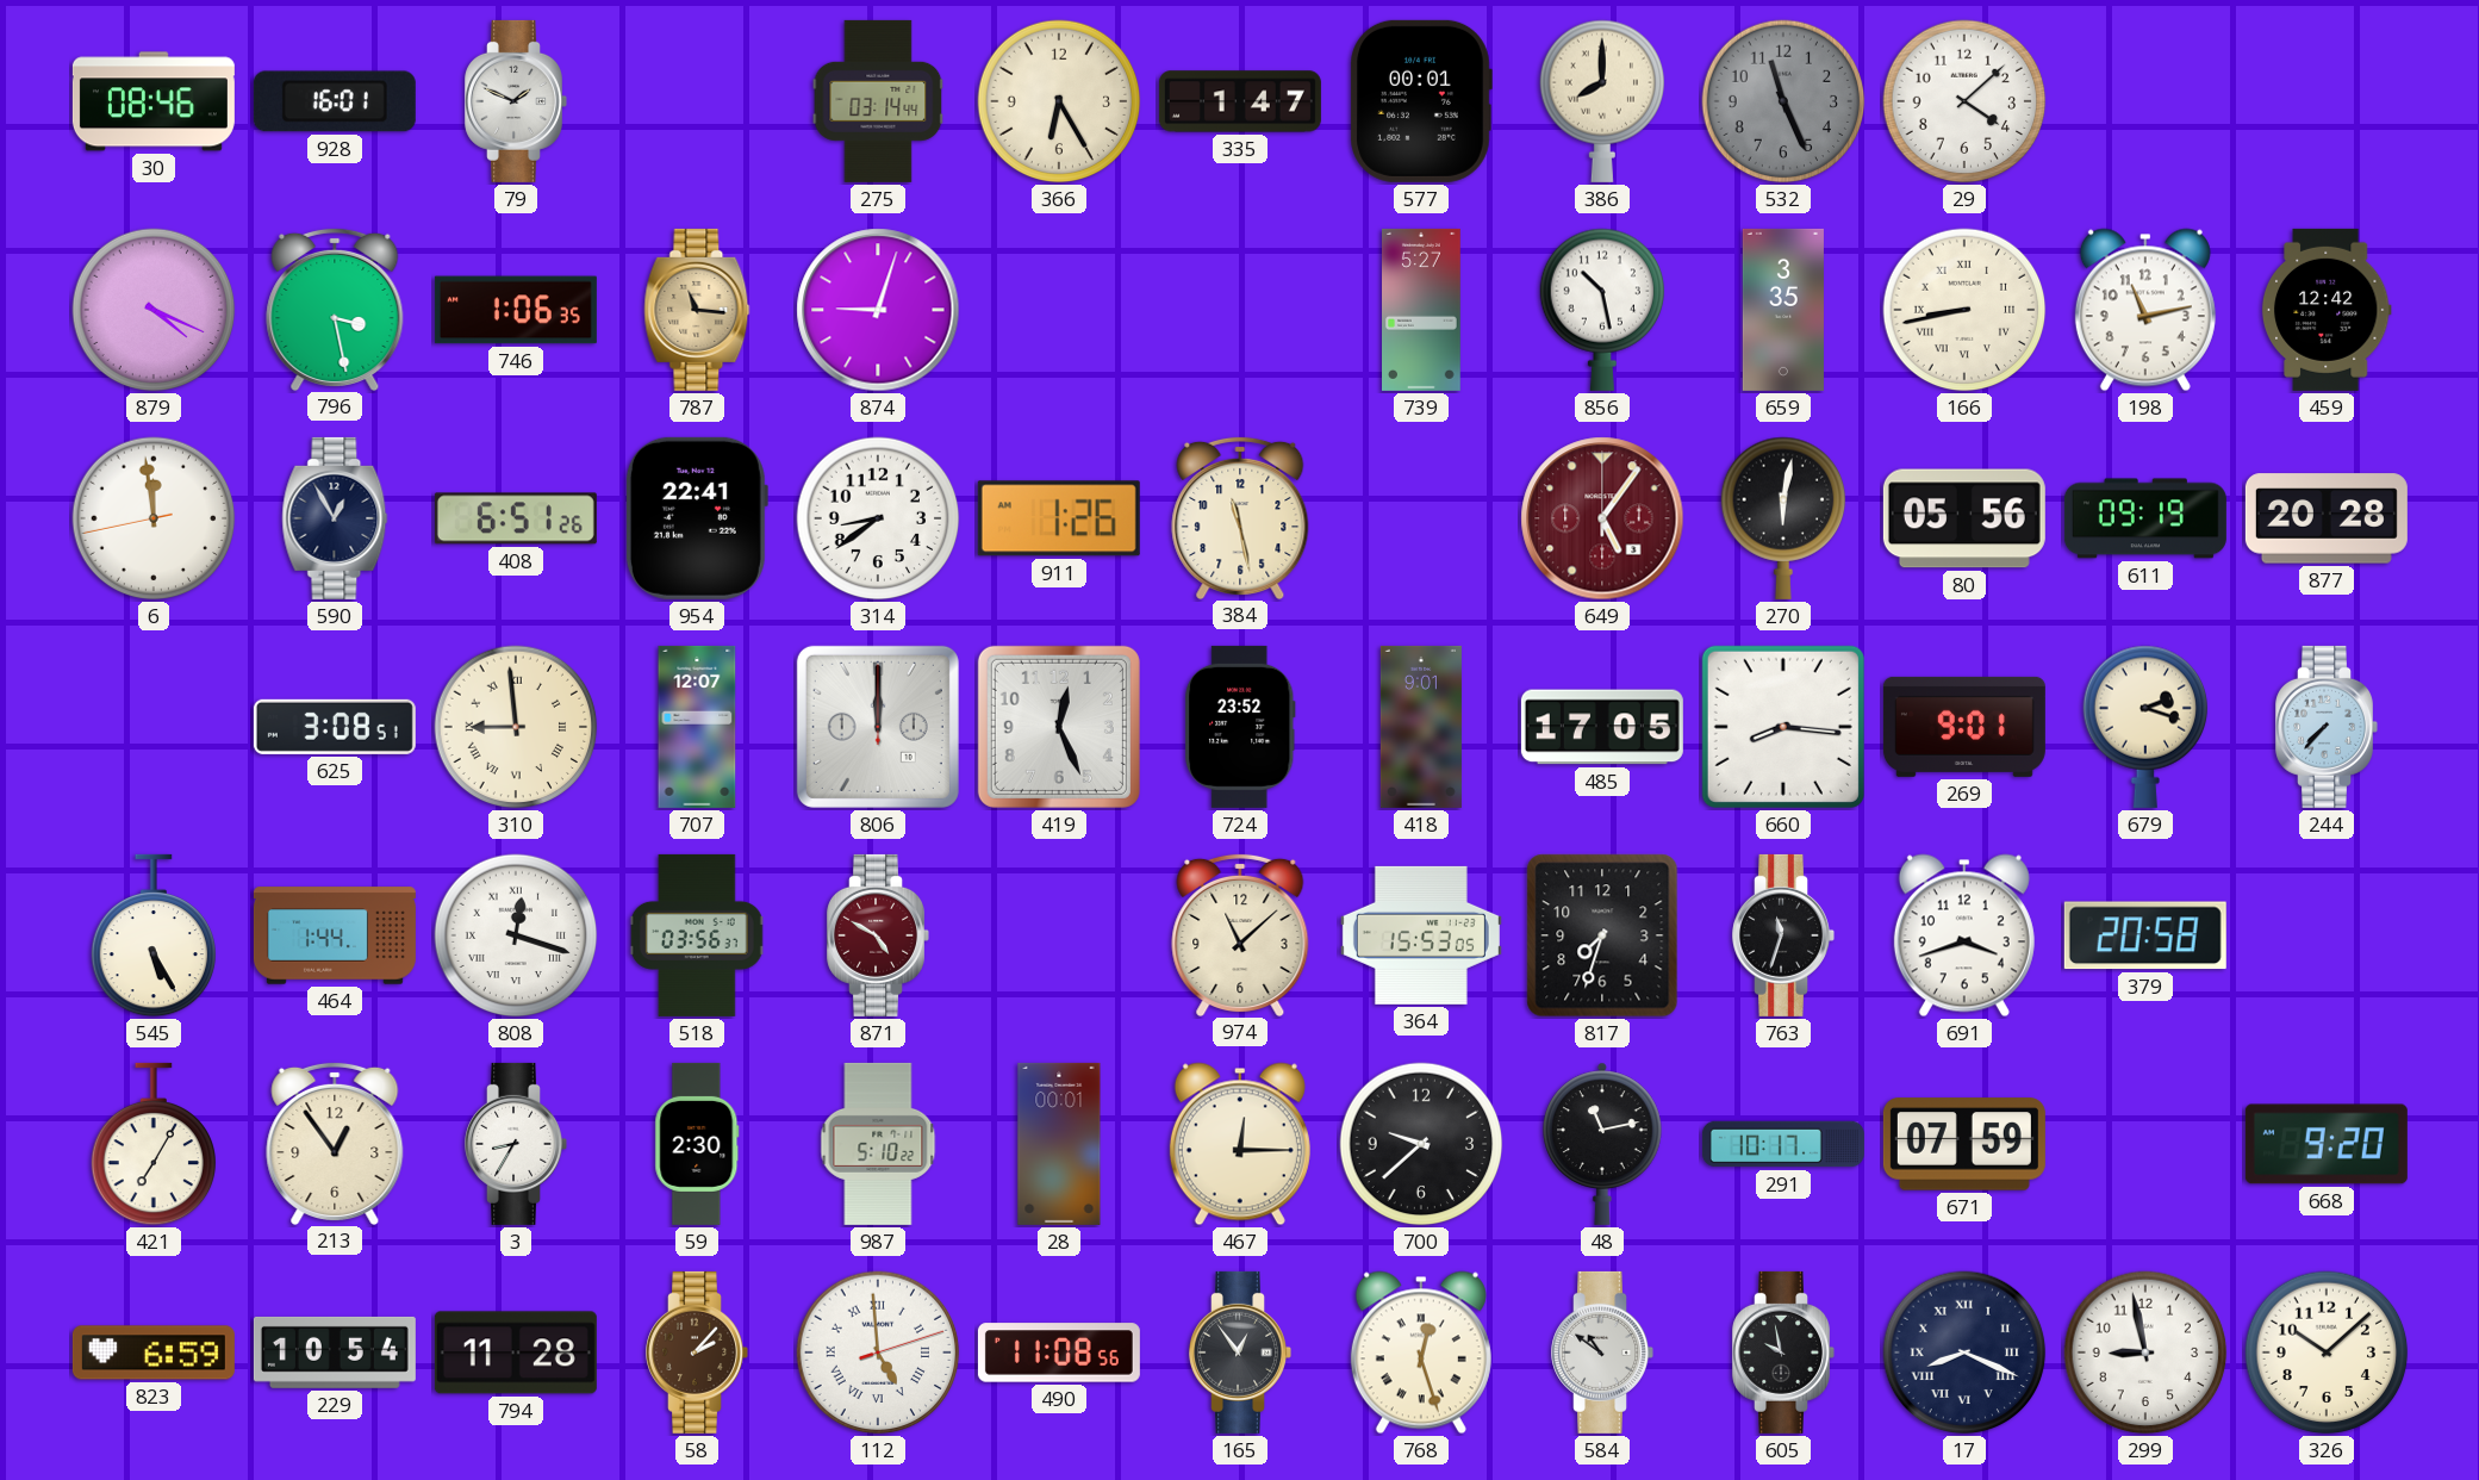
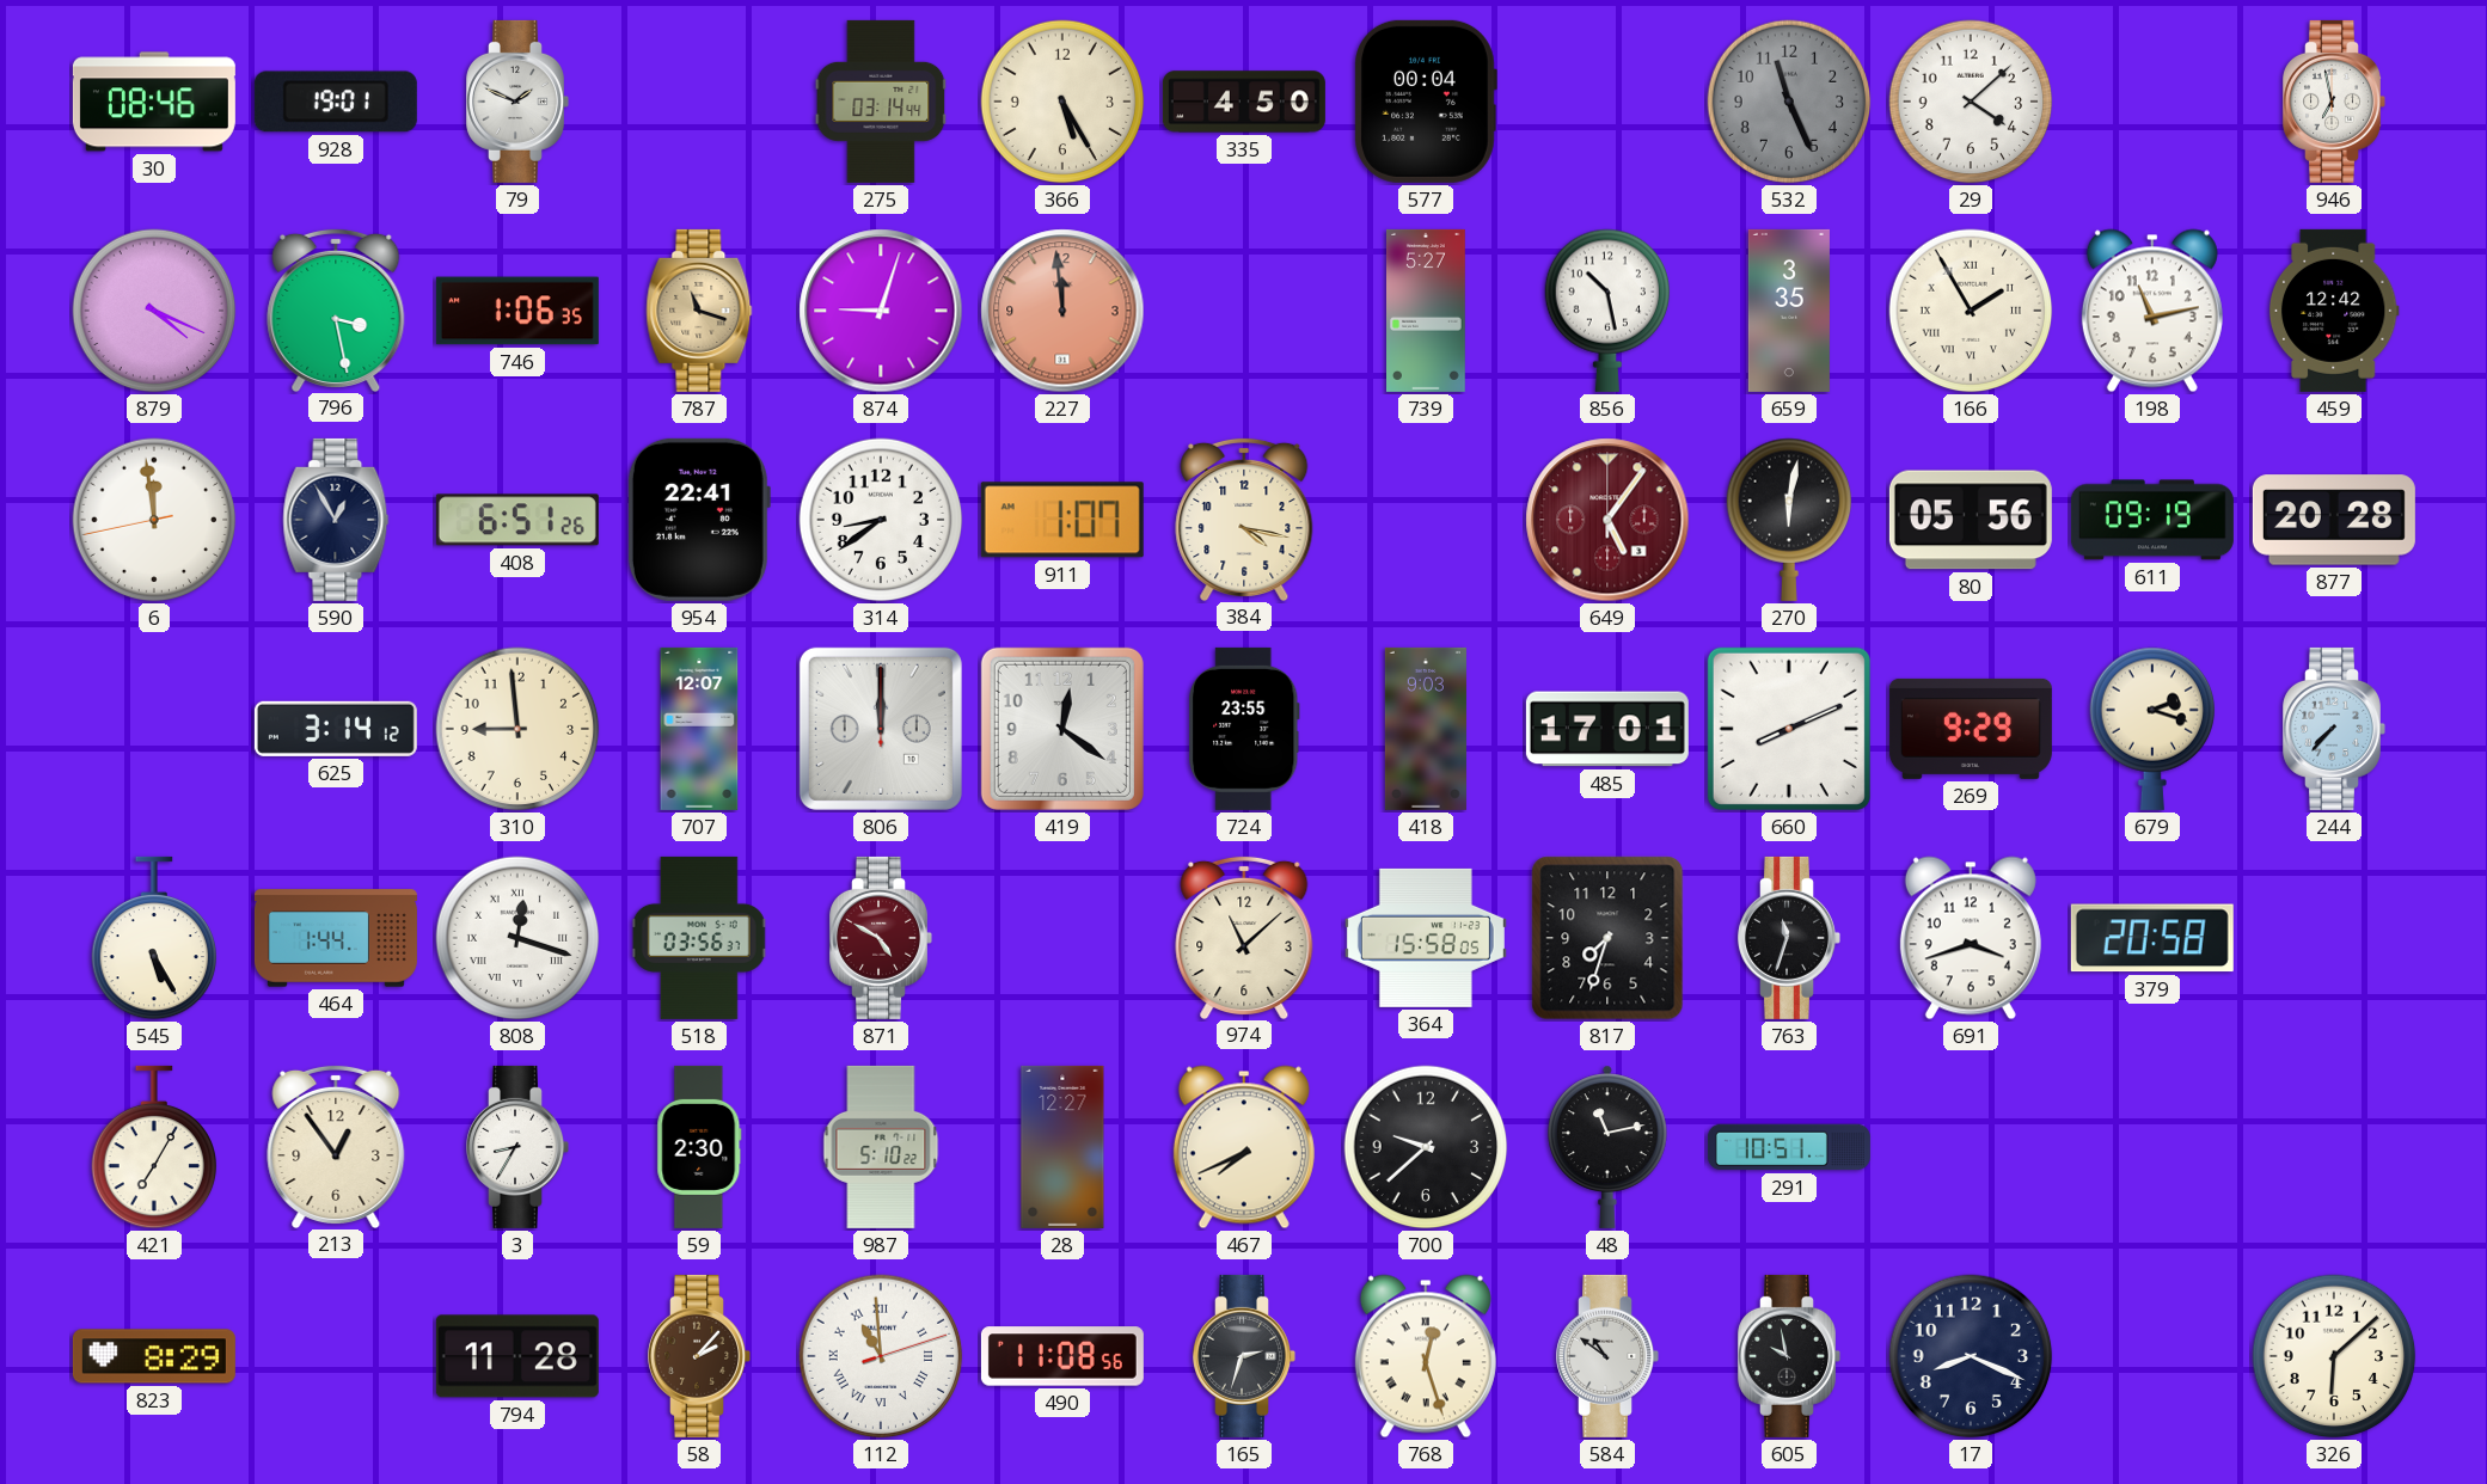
928: 16:01 -> 19:01
366: 6:25 -> 5:25
335: 1:47 -> 4:50
577: 00:01 -> 00:04
386: 8:00 -> none
946: none -> 6:58
787: 11:16 -> 11:18
227: none -> 11:59
166: 8:43 -> 1:55
911: 1:26 -> 1:07
384: 11:28 -> 4:17
625: 3:08 -> 3:14
310 numerals: Roman -> Arabic
419: 12:26 -> 12:21
724: 23:52 -> 23:55
418: 9:01 -> 9:03
485: 17:05 -> 17:01
660: 8:16 -> 8:11
269: 9:01 -> 9:29
364: 15:53 -> 15:58
28: 00:01 -> 12:27
467: 12:15 -> 7:41
291: 10:17 -> 10:51
671: 07:59 -> none
668: 9:20 -> none
823: 6:59 -> 8:29
229: 10:54 -> none
112: 4:59 -> 10:59
165: 12:54 -> 2:33
17 numerals: Roman -> Arabic
299: 8:58 -> none
326: 10:08 -> 6:08
